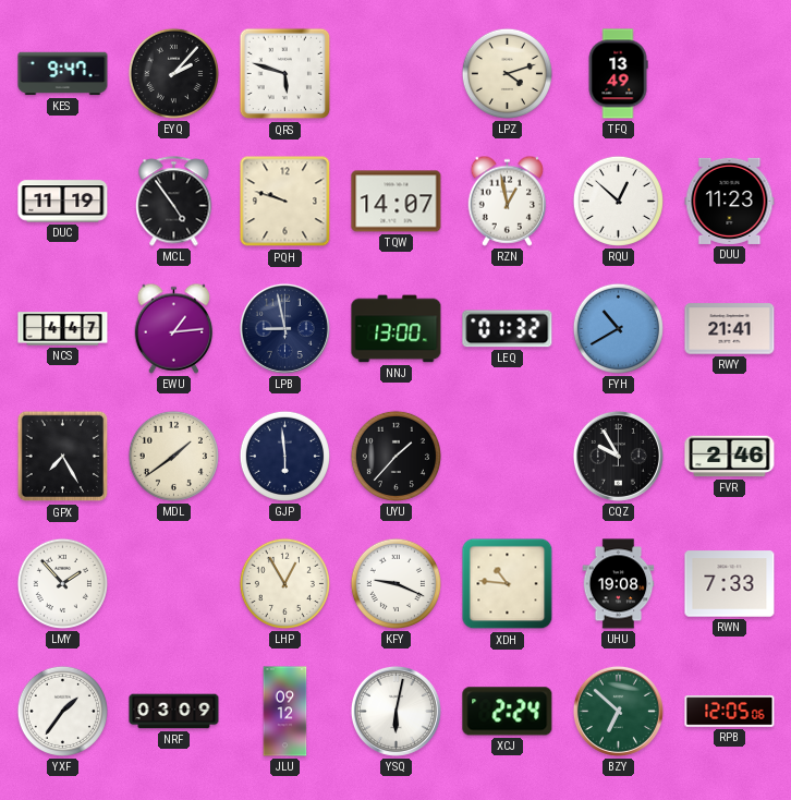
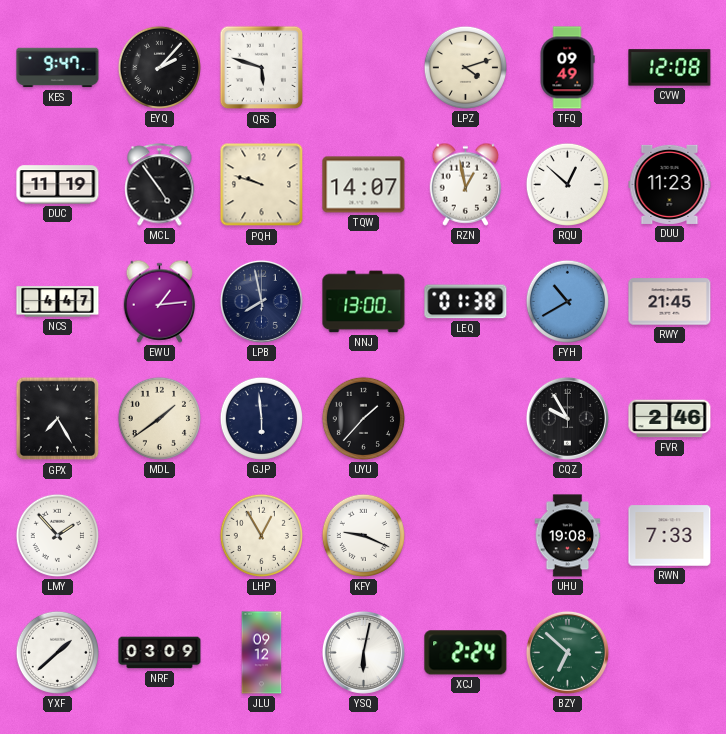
TFQ: 13:49 -> 09:49
CVW: none -> 12:08
LPB: 8:58 -> 7:58
LEQ: 01:32 -> 01:38
RWY: 21:41 -> 21:45
XDH: 10:46 -> none
YXF: 1:36 -> 1:38
RPB: 12:05 -> none
